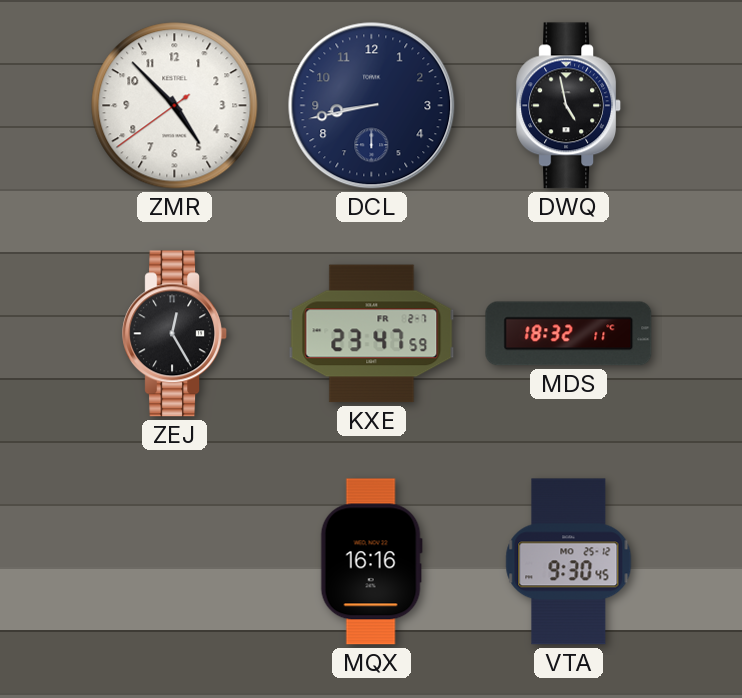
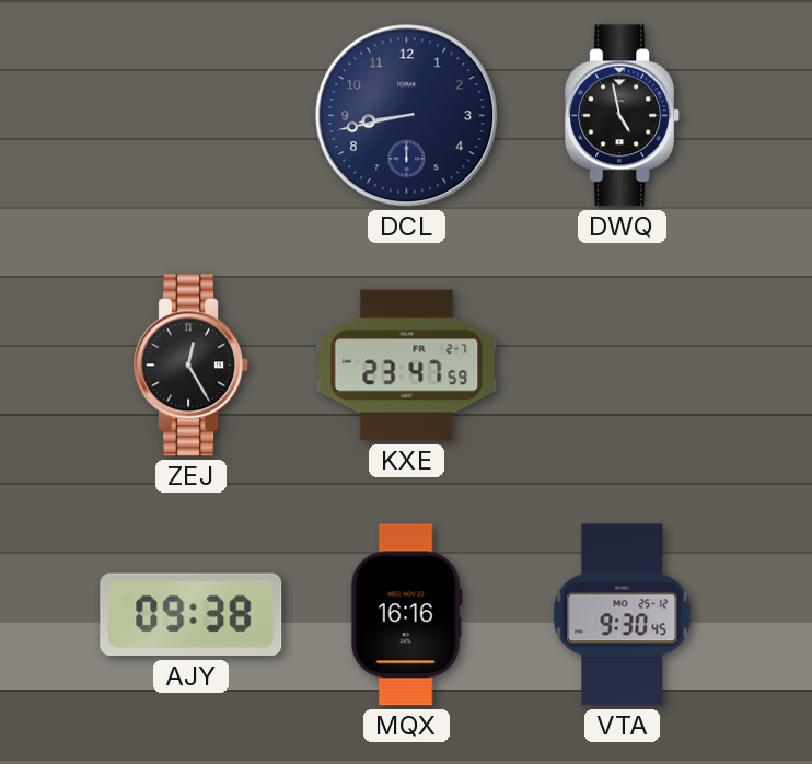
ZMR: 4:52 -> none
MDS: 18:32 -> none
AJY: none -> 09:38
